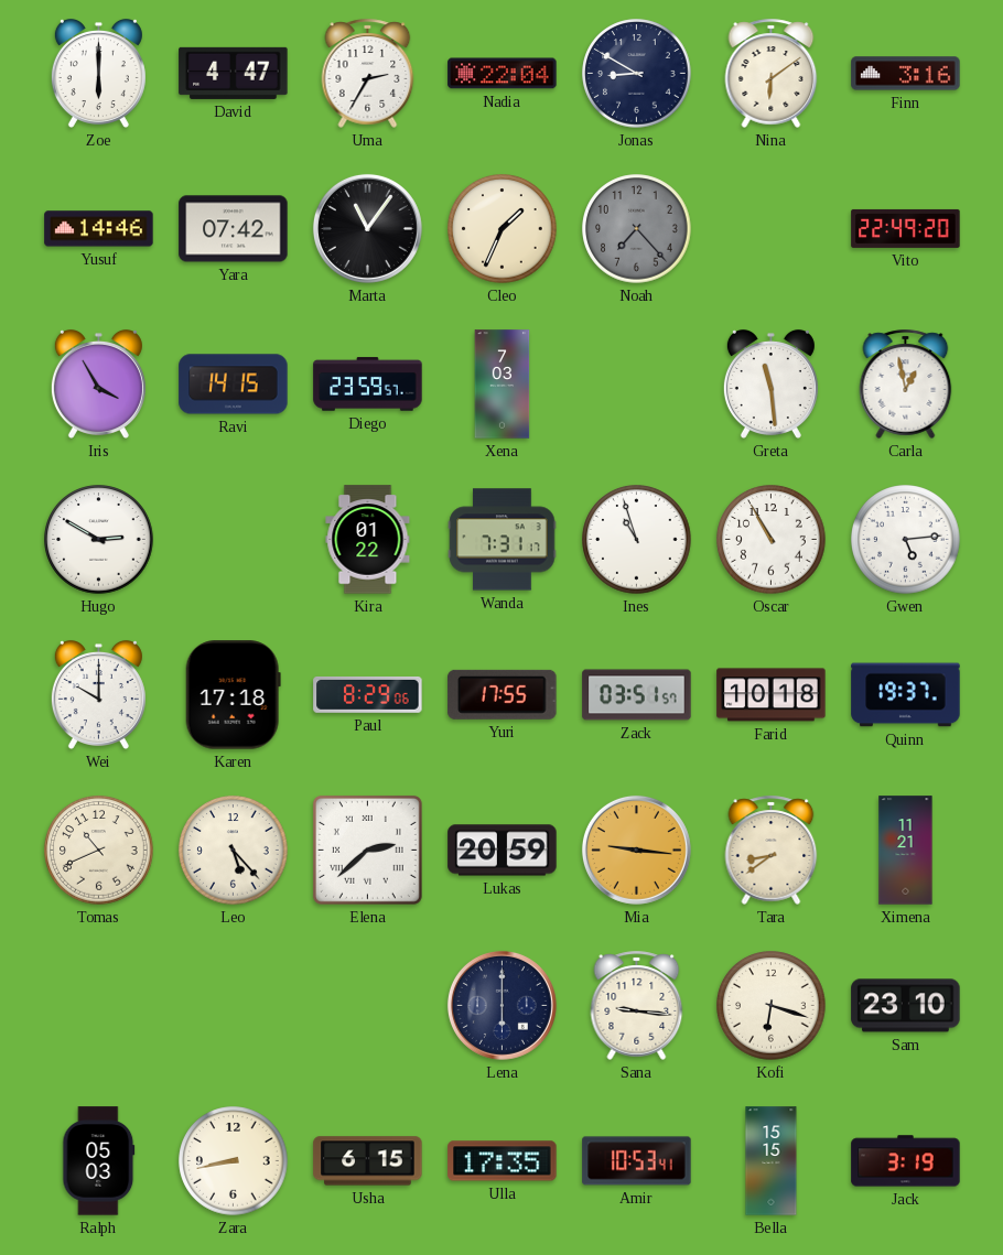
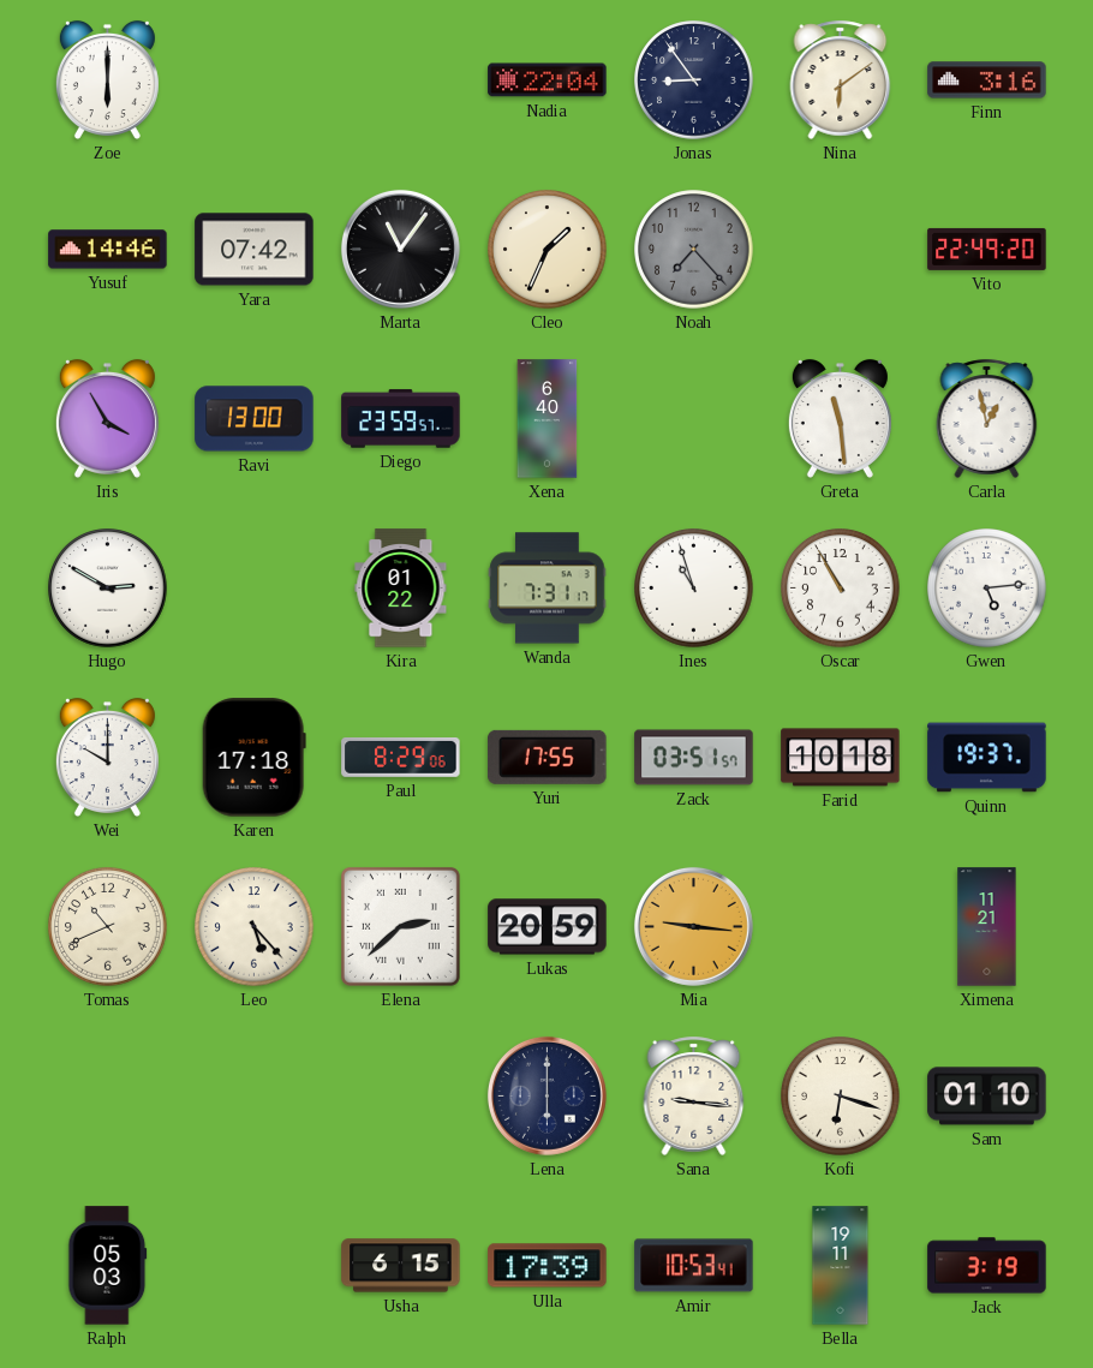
David: 4:47 -> none
Uma: 2:35 -> none
Jonas: 8:50 -> 8:54
Ravi: 14:15 -> 13:00
Xena: 7:03 -> 6:40
Tara: 8:39 -> none
Sam: 23:10 -> 01:10
Zara: 8:43 -> none
Ulla: 17:35 -> 17:39
Bella: 15:15 -> 19:11
